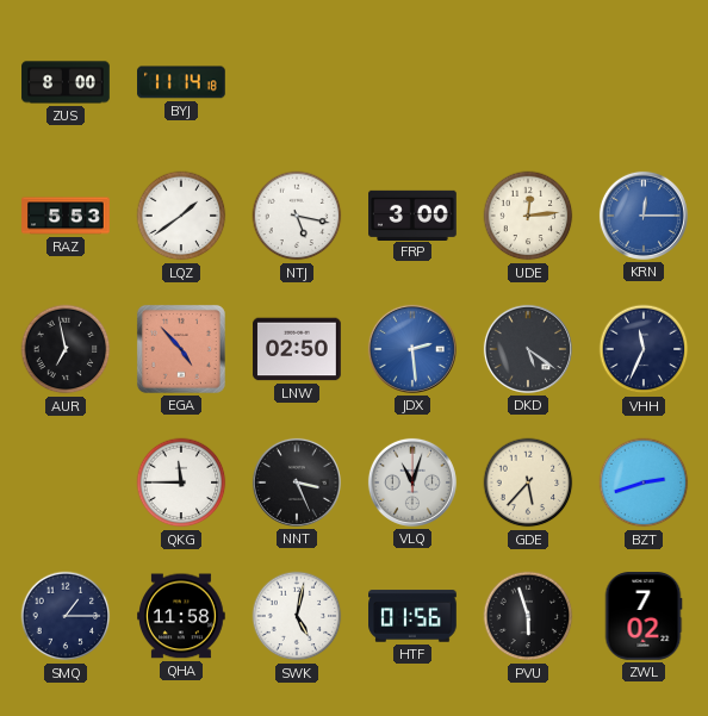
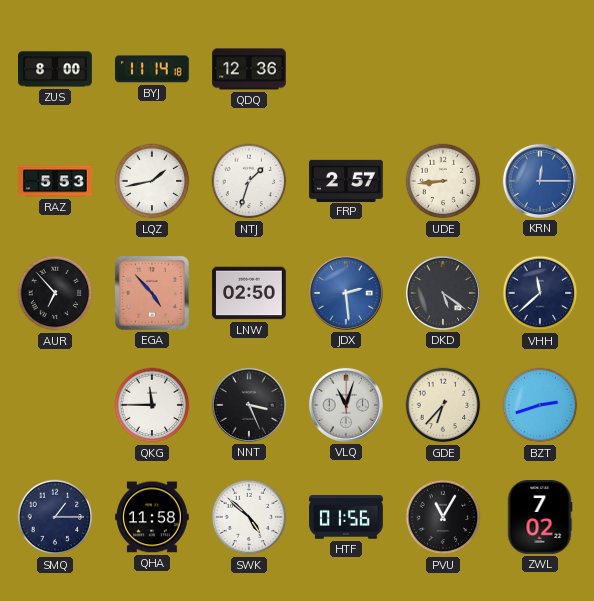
QDQ: none -> 12:36
LQZ: 1:39 -> 1:43
NTJ: 5:17 -> 1:33
FRP: 3:00 -> 2:57
UDE: 12:14 -> 8:44
AUR: 6:58 -> 6:53
VHH: 11:34 -> 11:38
GDE: 5:37 -> 6:37
SWK: 5:02 -> 4:52
PVU: 5:57 -> 11:05
